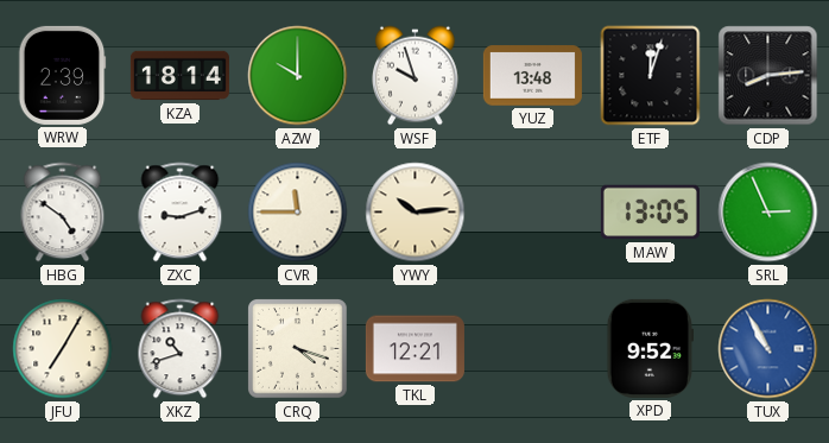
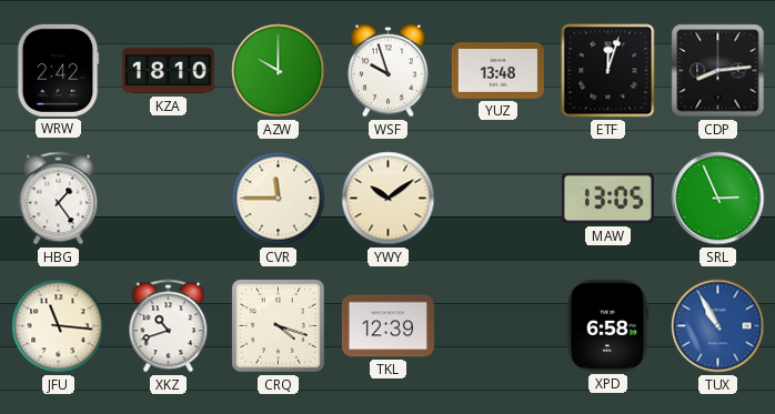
WRW: 2:39 -> 2:42
KZA: 18:14 -> 18:10
HBG: 4:51 -> 1:24
ZXC: 9:12 -> none
YWY: 10:14 -> 10:09
JFU: 7:05 -> 11:16
TKL: 12:21 -> 12:39
XPD: 9:52 -> 6:58
